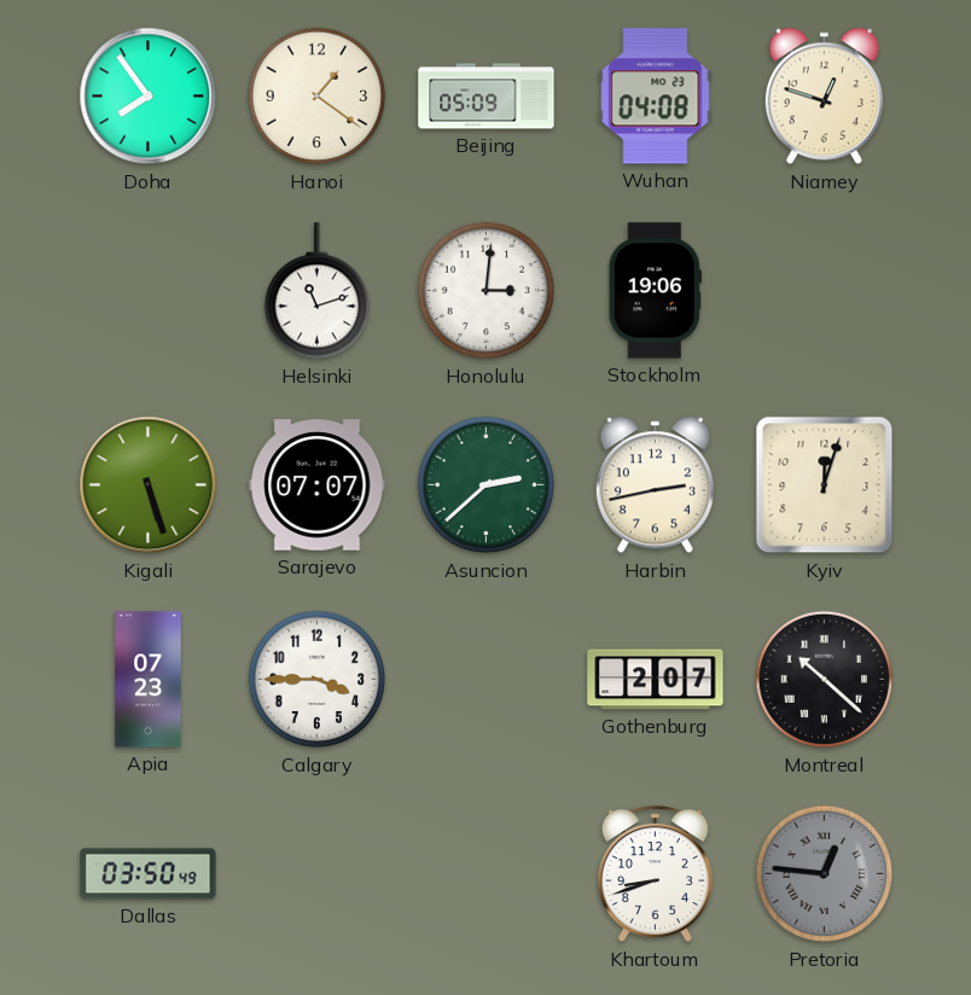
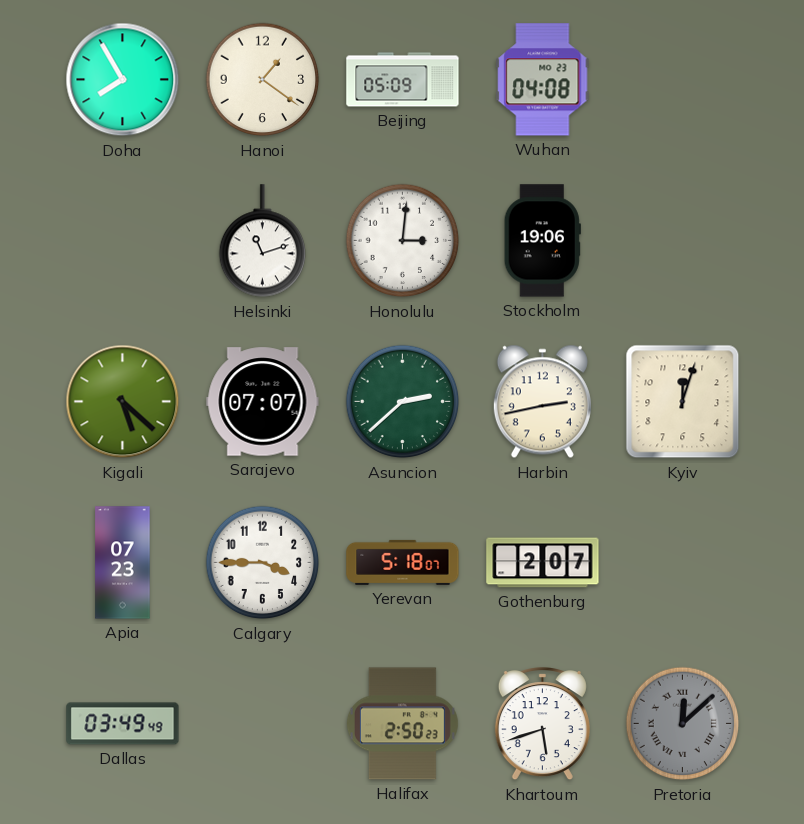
Doha: 7:54 -> 7:55
Niamey: 12:48 -> none
Kigali: 5:27 -> 5:22
Yerevan: none -> 5:18
Montreal: 10:22 -> none
Dallas: 03:50 -> 03:49
Halifax: none -> 2:50
Khartoum: 8:42 -> 5:42
Pretoria: 12:46 -> 12:08
